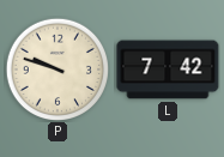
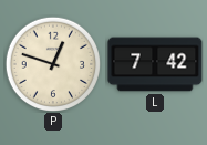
P: 9:48 -> 12:48
